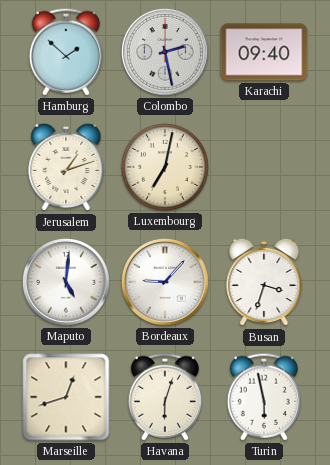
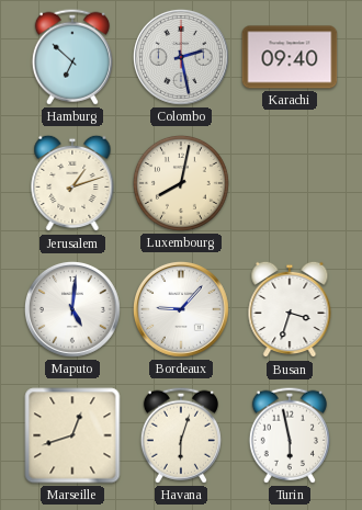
Hamburg: 1:52 -> 6:52
Luxembourg: 7:02 -> 8:02
